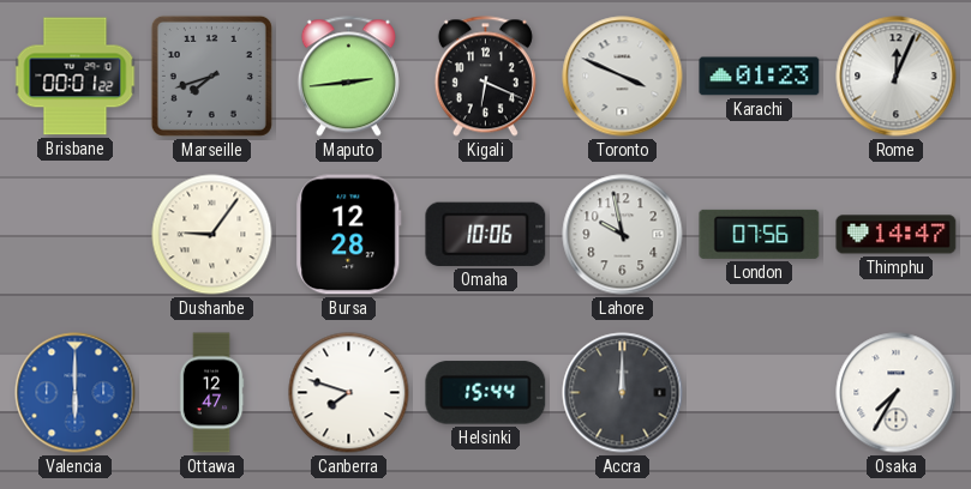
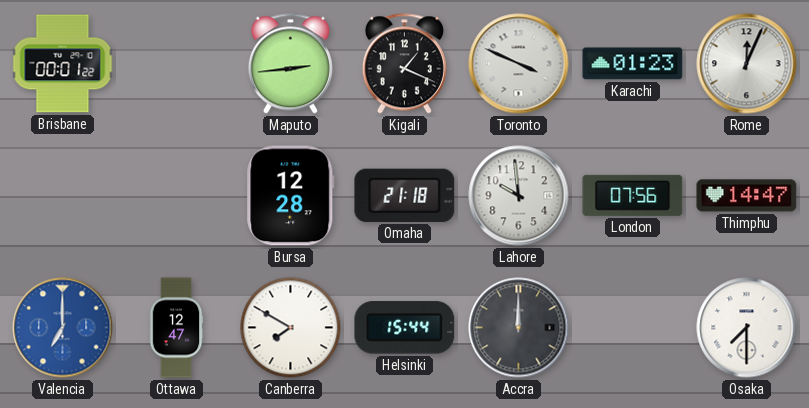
Marseille: 7:42 -> none
Kigali: 6:19 -> 1:19
Dushanbe: 9:06 -> none
Omaha: 10:06 -> 21:18
Lahore: 9:58 -> 9:59
Valencia: 6:00 -> 7:00
Canberra: 7:48 -> 7:50
Osaka: 7:35 -> 7:30
